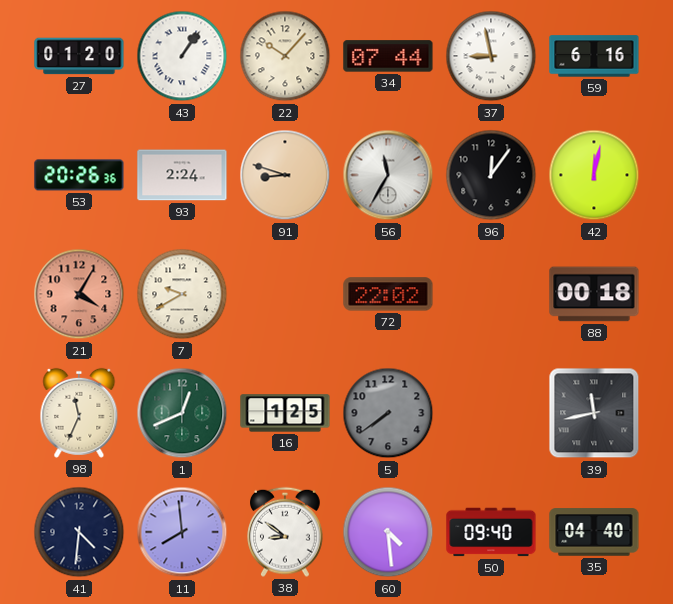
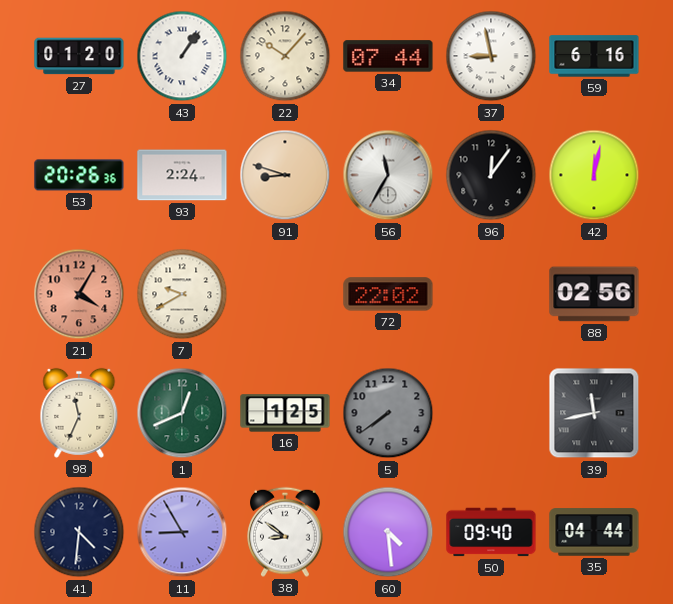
88: 00:18 -> 02:56
11: 7:59 -> 8:55
35: 04:40 -> 04:44
